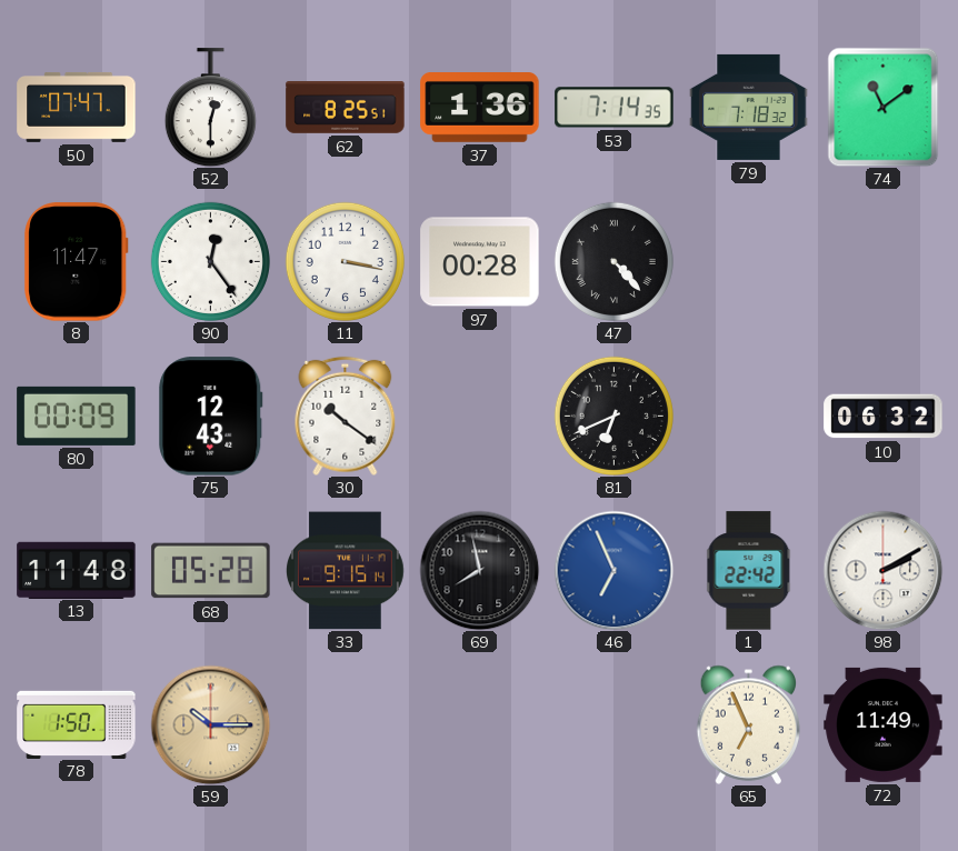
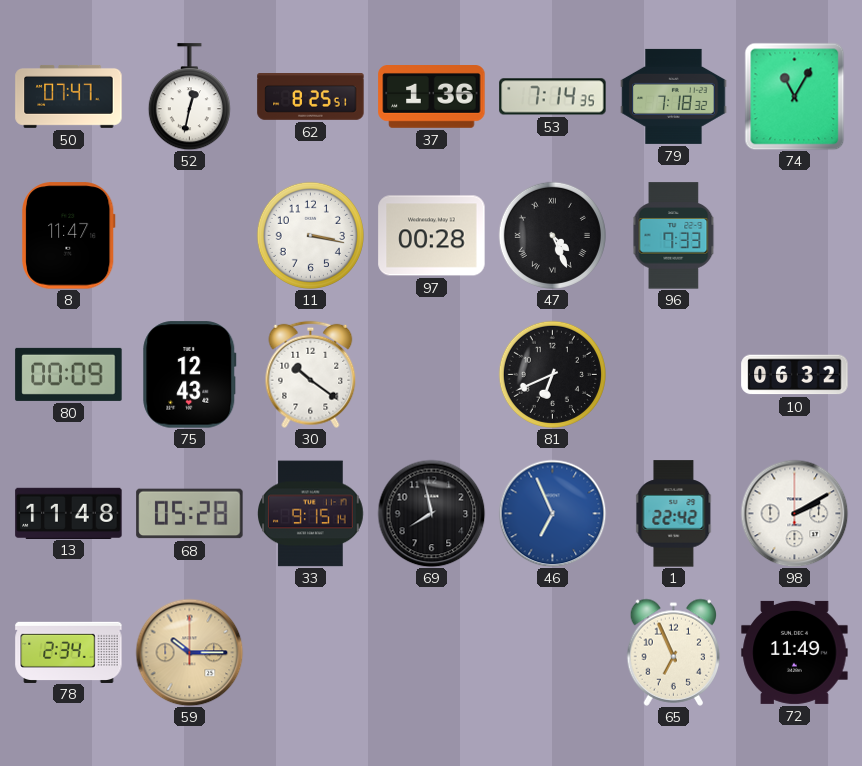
52: 12:30 -> 12:32
74: 11:09 -> 11:05
90: 12:24 -> none
47: 4:23 -> 4:26
96: none -> 7:33
78: 1:50 -> 2:34
